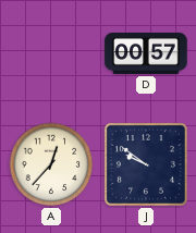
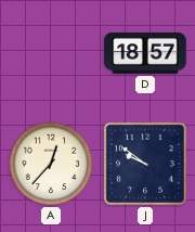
D: 00:57 -> 18:57
